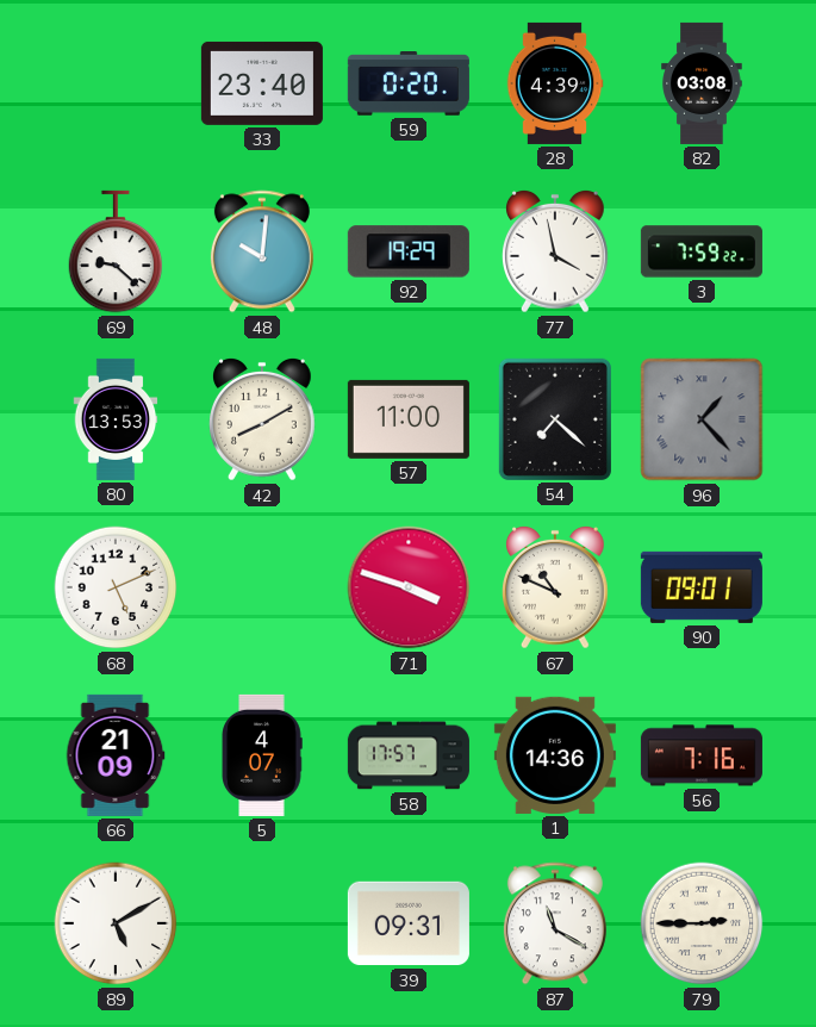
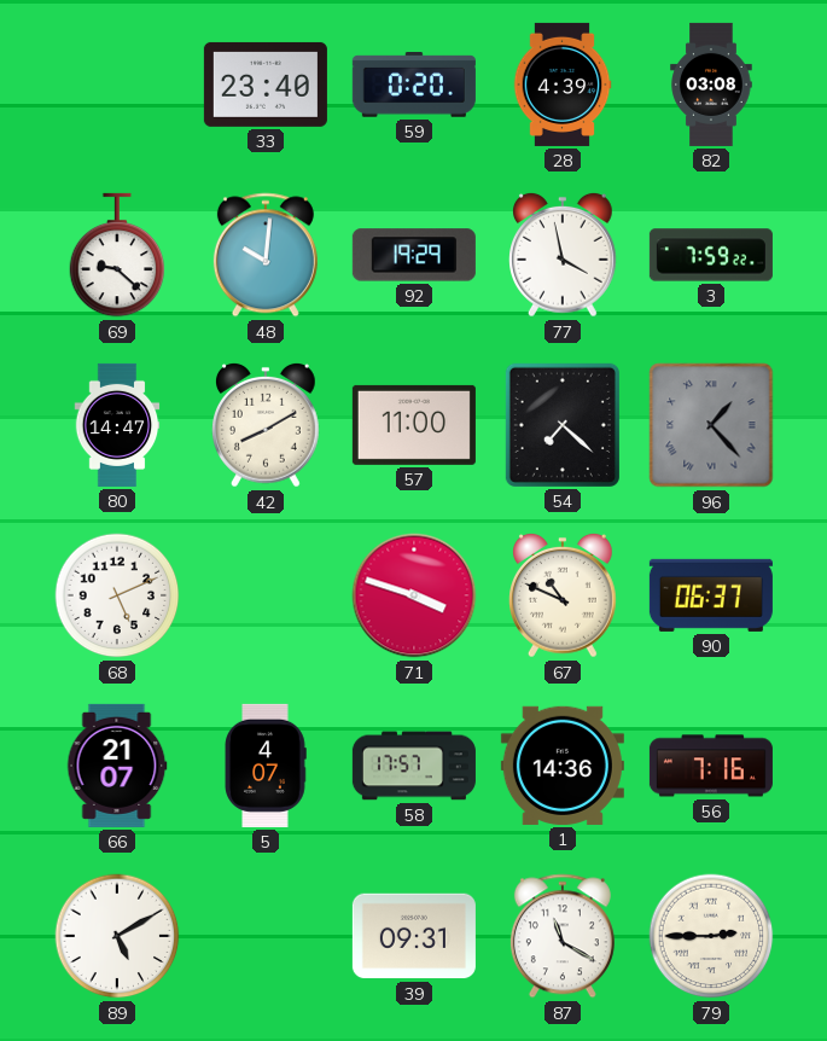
80: 13:53 -> 14:47
90: 09:01 -> 06:37
66: 21:09 -> 21:07
